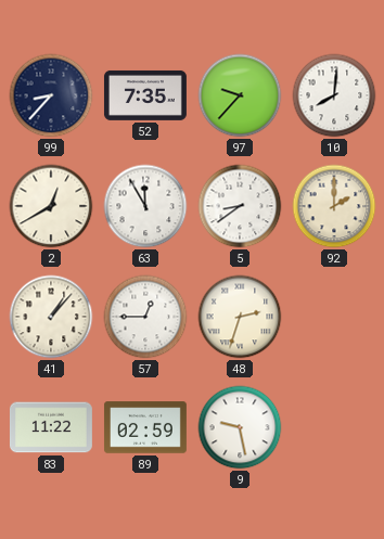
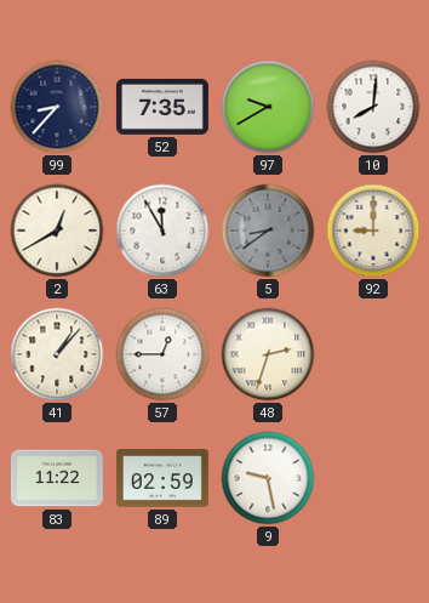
97: 9:37 -> 9:40
5 dial: white -> grey
92: 2:00 -> 9:00
